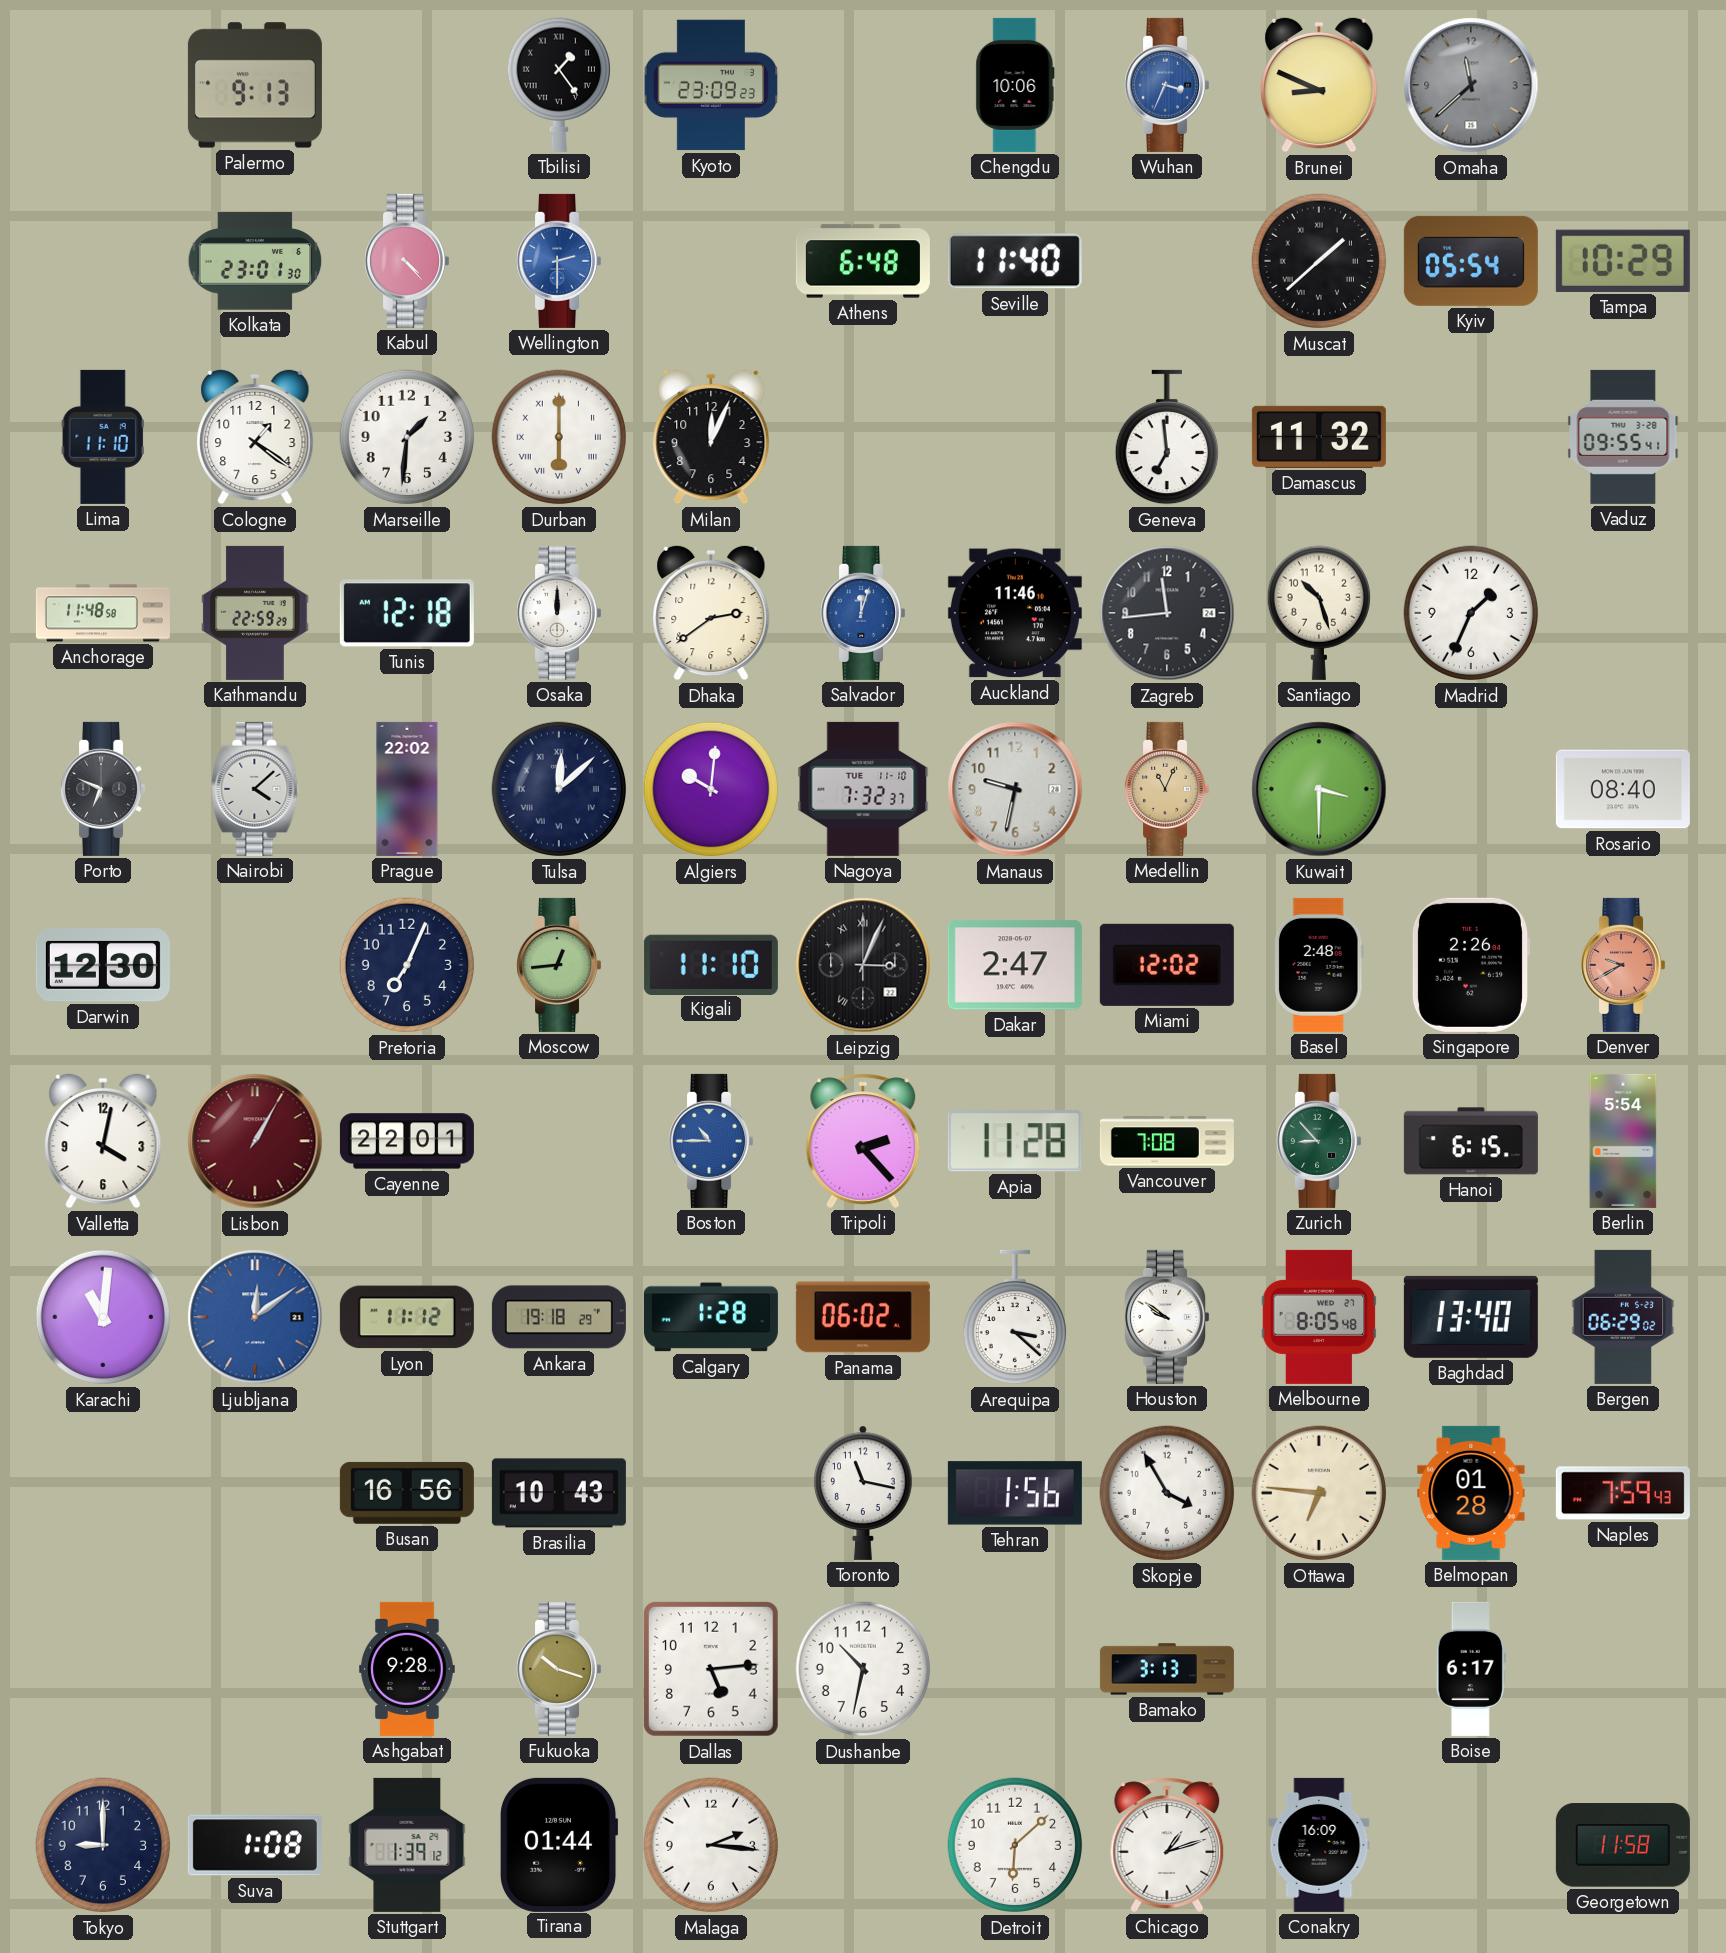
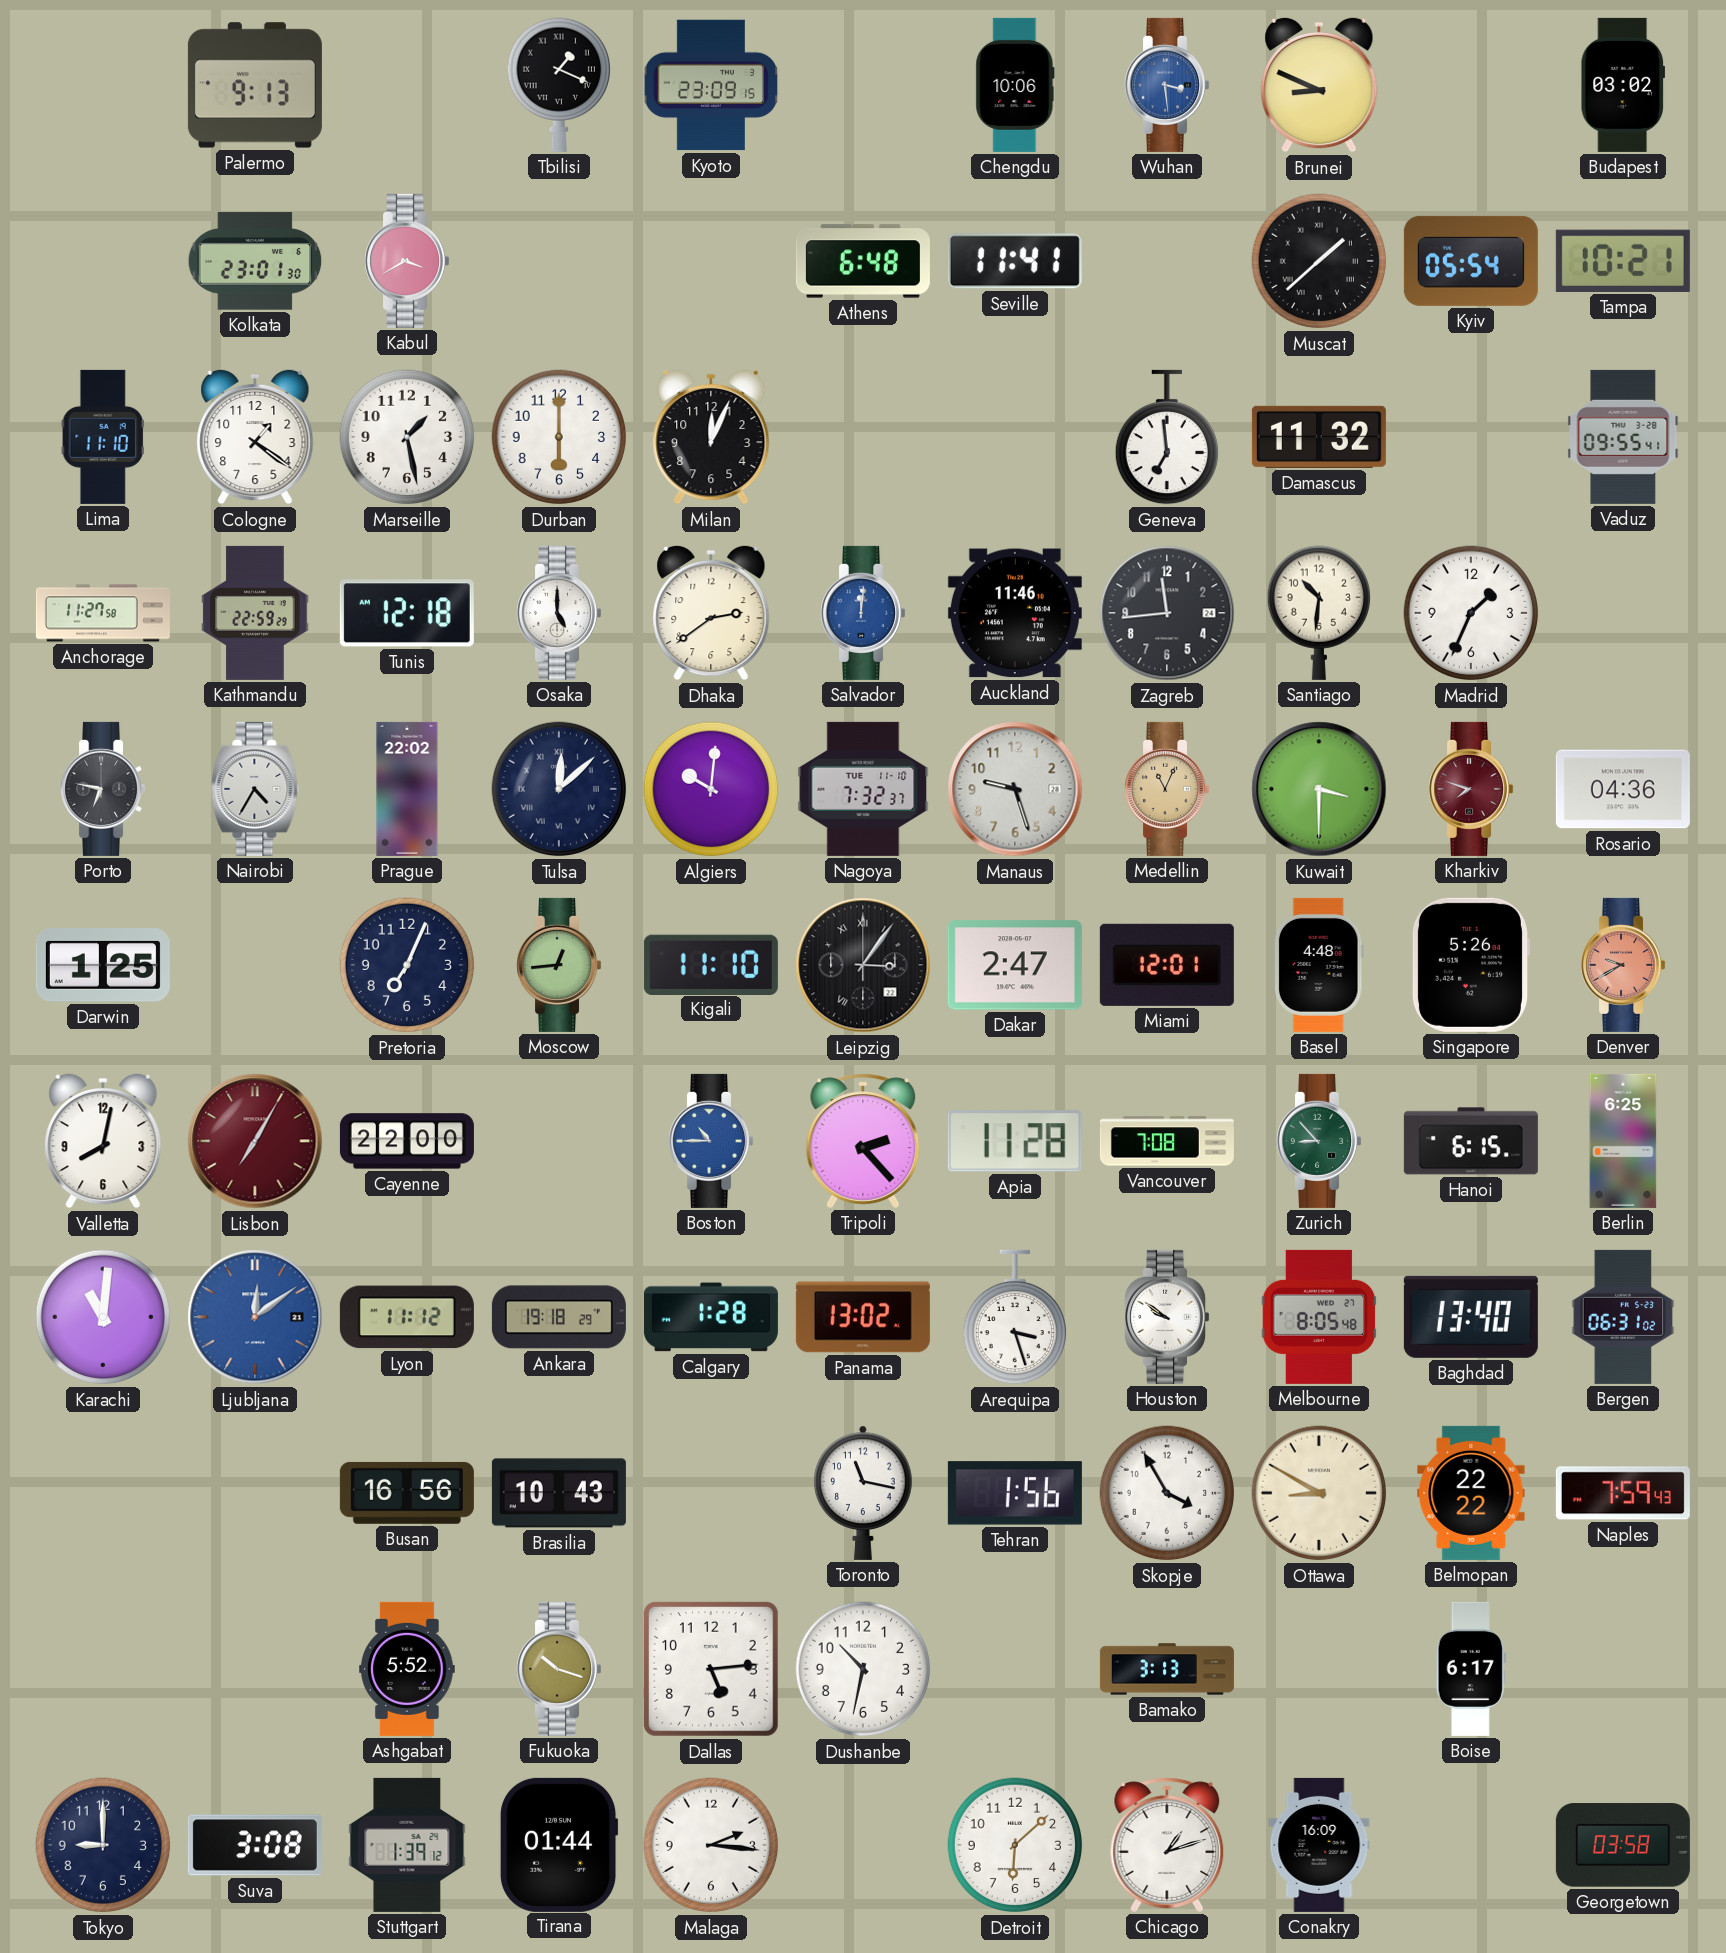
Tbilisi: 1:24 -> 1:19
Kyoto: 23:09:23 -> 23:09:15
Wuhan: 3:34 -> 3:29
Omaha: 11:38 -> none
Budapest: none -> 03:02
Kabul: 4:23 -> 3:40
Wellington: 2:30 -> none
Seville: 11:40 -> 11:41
Tampa: 10:29 -> 10:21
Marseille: 1:31 -> 1:28
Durban numerals: Roman -> Arabic
Anchorage: 11:48 -> 11:27
Osaka: 12:00 -> 5:00
Salvador: 12:03 -> 12:01
Santiago: 10:27 -> 10:31
Porto: 6:49 -> 6:47
Nairobi: 4:08 -> 4:35
Manaus: 9:32 -> 9:27
Kharkiv: none -> 7:48
Rosario: 08:40 -> 04:36
Darwin: 12:30 -> 1:25
Leipzig: 3:04 -> 3:06
Miami: 12:02 -> 12:01
Basel: 2:48 -> 4:48
Singapore: 2:26 -> 5:26
Valletta: 4:02 -> 8:02
Lisbon: 1:05 -> 7:05
Cayenne: 22:01 -> 22:00
Berlin: 5:54 -> 6:25
Panama: 06:02 -> 13:02
Arequipa: 3:22 -> 3:27
Bergen: 06:29 -> 06:31
Ottawa: 6:46 -> 8:50
Belmopan: 01:28 -> 22:22
Ashgabat: 9:28 -> 5:52
Suva: 1:08 -> 3:08
Georgetown: 11:58 -> 03:58
